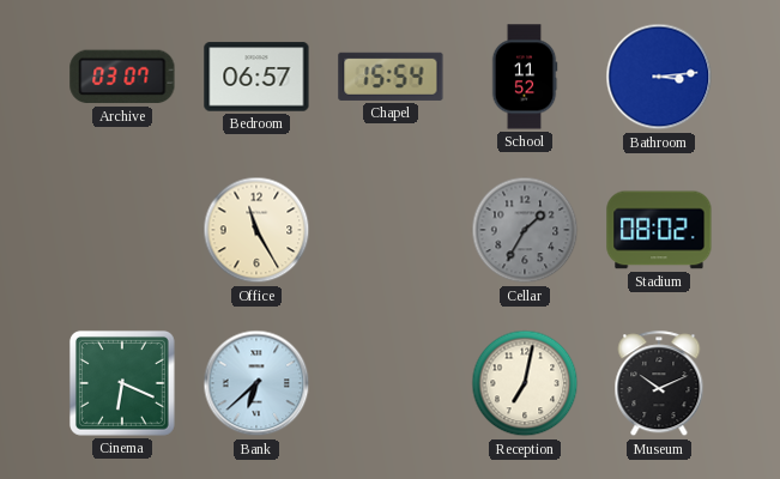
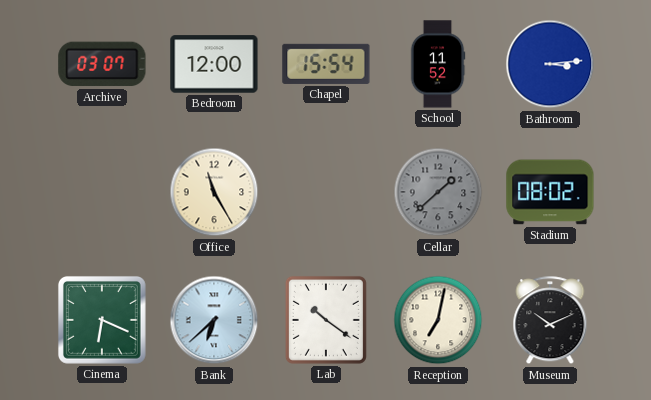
Bedroom: 06:57 -> 12:00
Cellar: 1:35 -> 1:38
Lab: none -> 10:21
